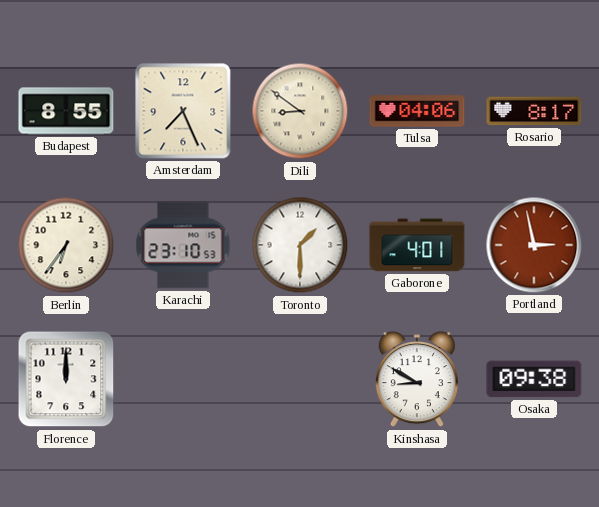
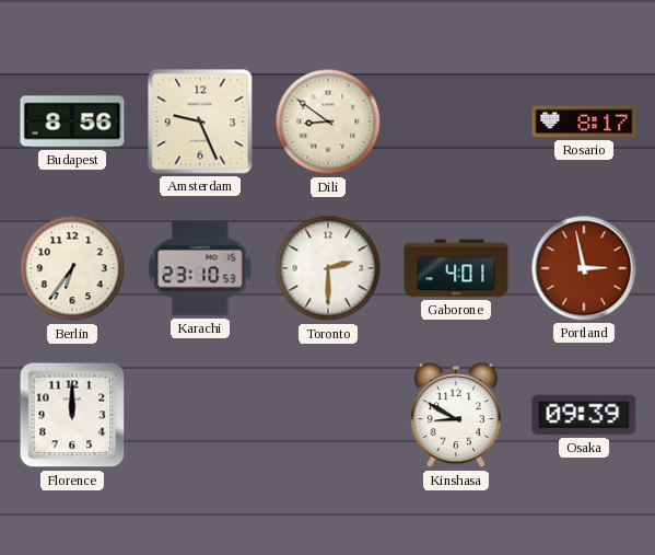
Budapest: 8:55 -> 8:56
Amsterdam: 7:26 -> 9:26
Tulsa: 04:06 -> none
Toronto: 1:30 -> 2:30
Osaka: 09:38 -> 09:39
